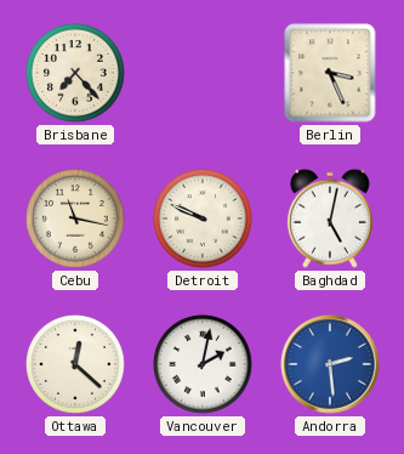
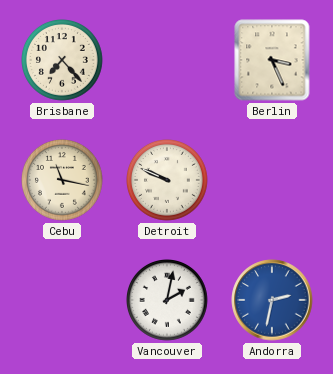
Baghdad: 5:02 -> none
Ottawa: 12:22 -> none
Andorra: 2:29 -> 2:32
